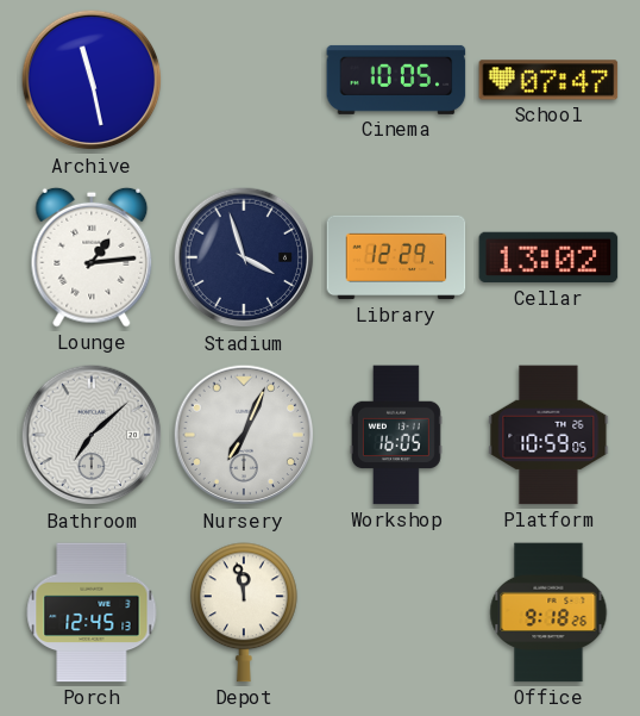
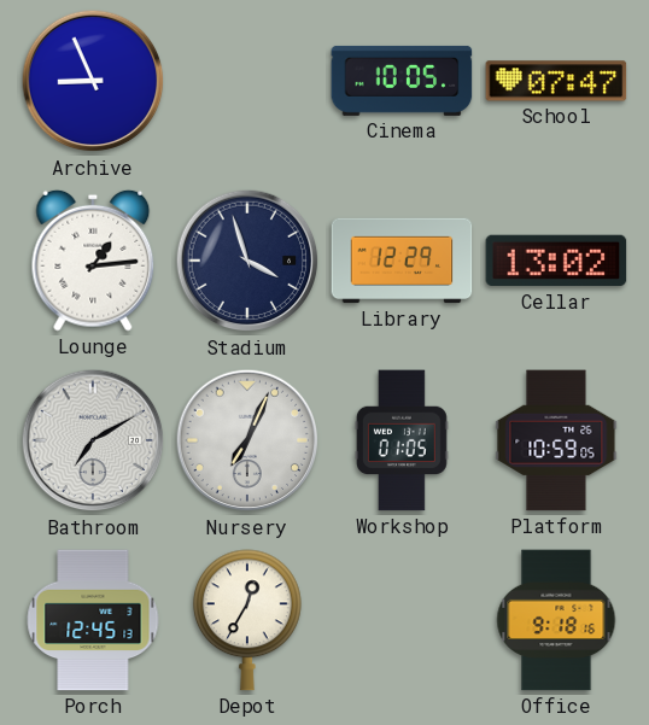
Archive: 11:28 -> 8:56
Bathroom: 7:08 -> 7:10
Workshop: 16:05 -> 01:05
Depot: 11:58 -> 12:35
Office: 9:18:26 -> 9:18:16
